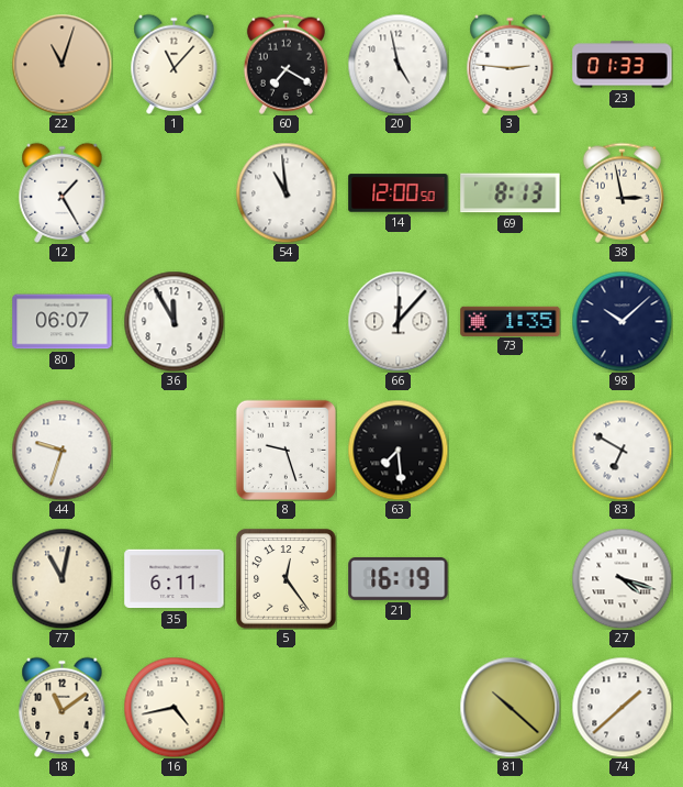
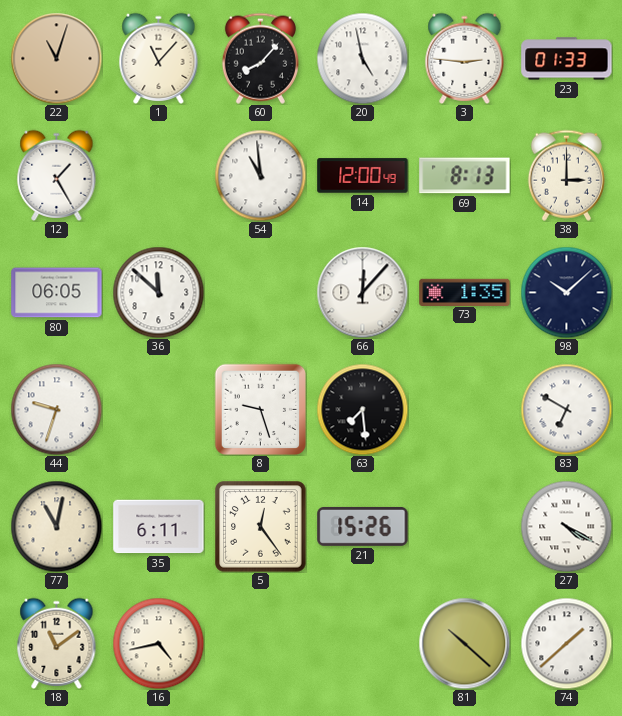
60: 7:20 -> 8:07
14: 12:00:50 -> 12:00:49
38: 2:58 -> 3:00
80: 06:07 -> 06:05
36: 11:55 -> 11:52
21: 16:19 -> 15:26
27: 4:18 -> 4:20
